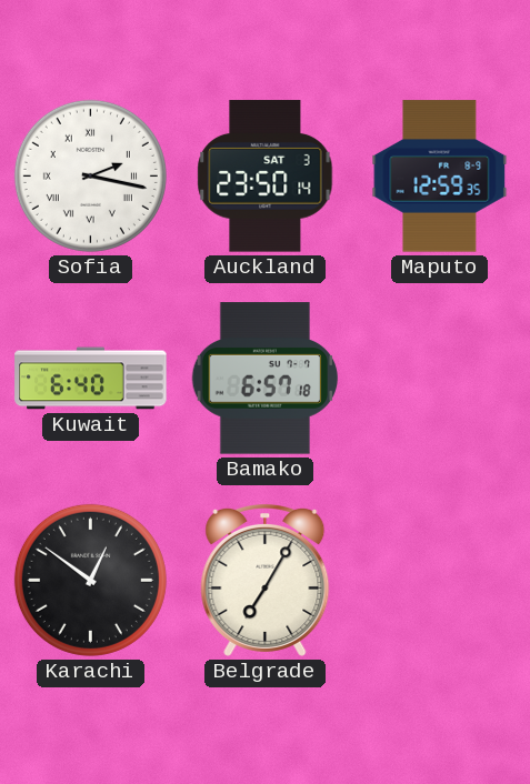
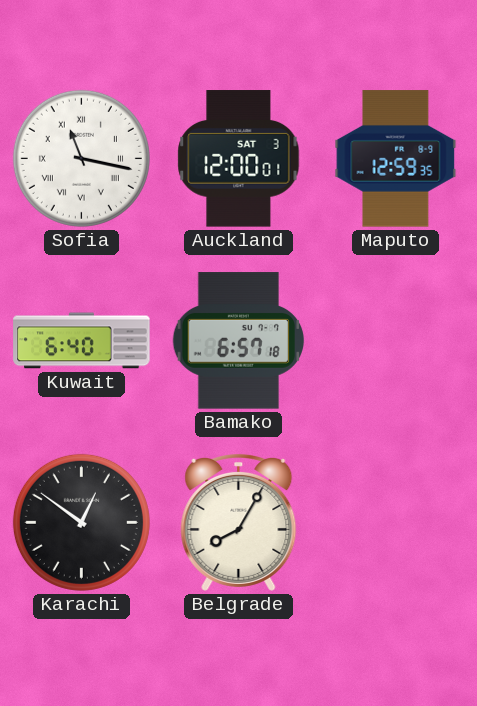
Sofia: 2:17 -> 11:17
Auckland: 23:50 -> 12:00
Belgrade: 7:05 -> 8:05
